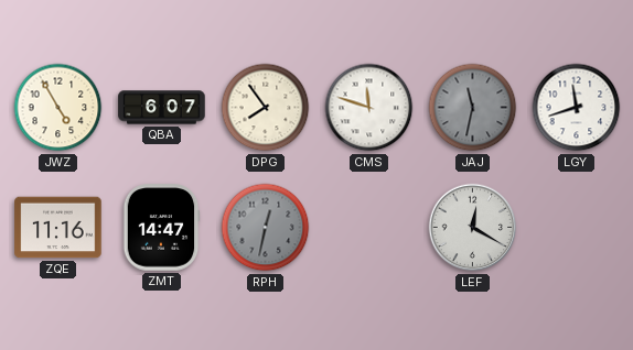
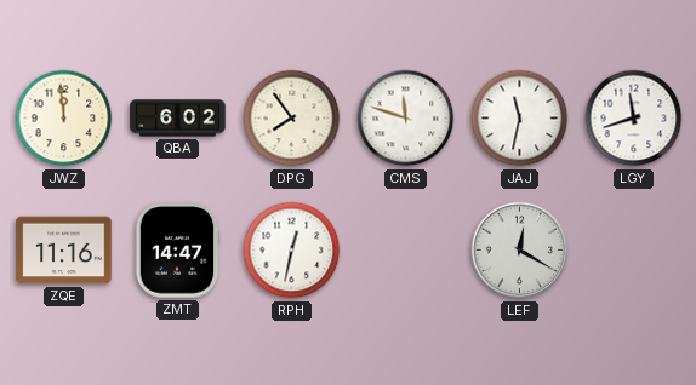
JWZ: 4:55 -> 11:59
QBA: 6:07 -> 6:02
JAJ dial: grey -> white
RPH dial: grey -> white
